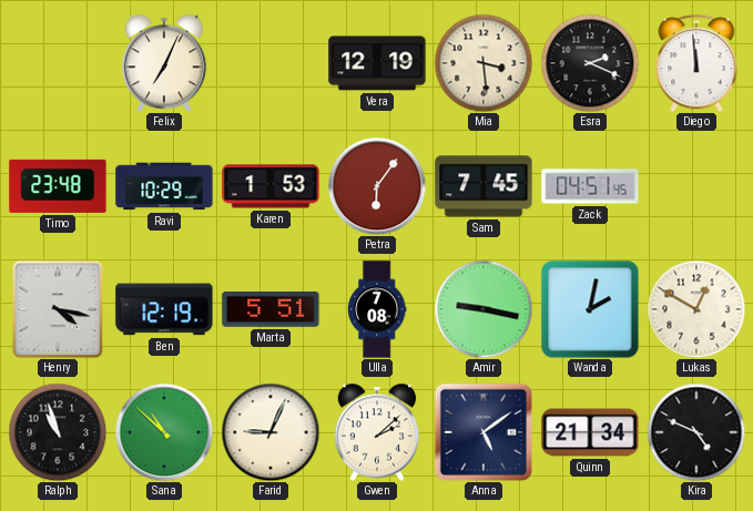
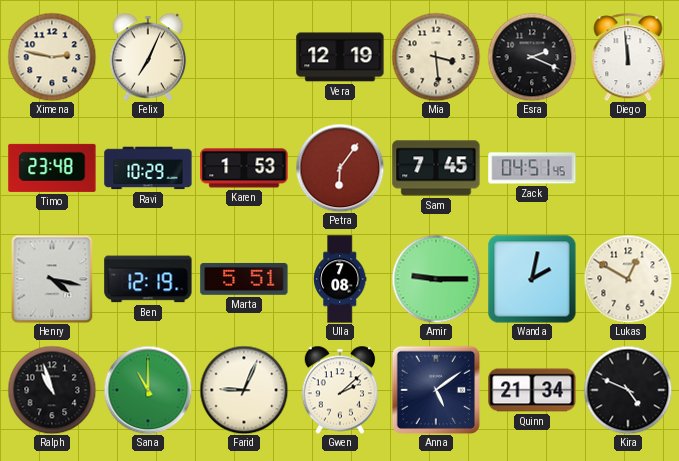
Ximena: none -> 2:47
Amir: 9:17 -> 9:15
Sana: 10:52 -> 11:00
